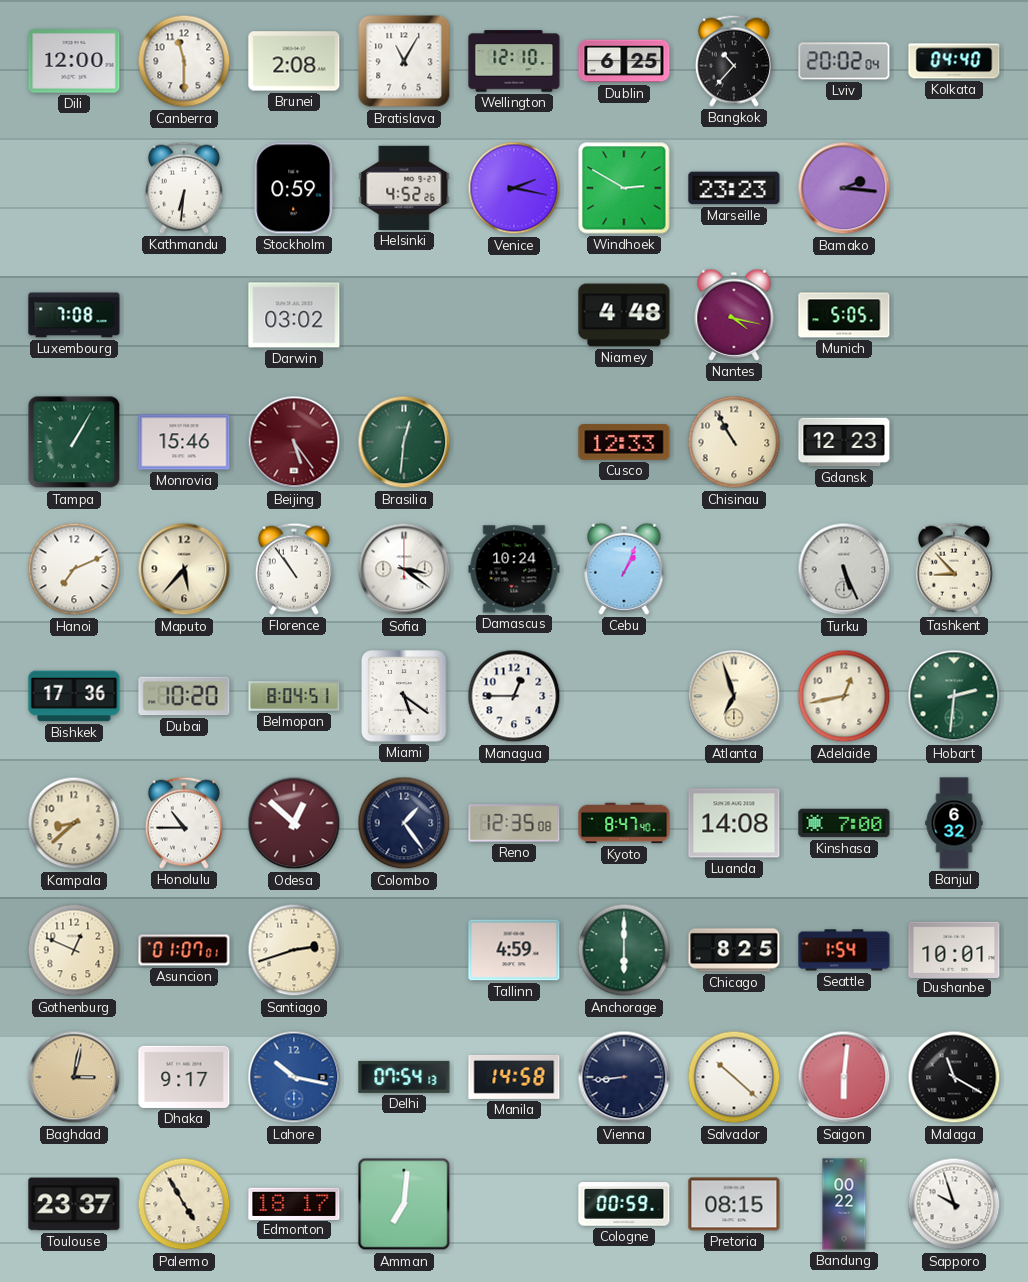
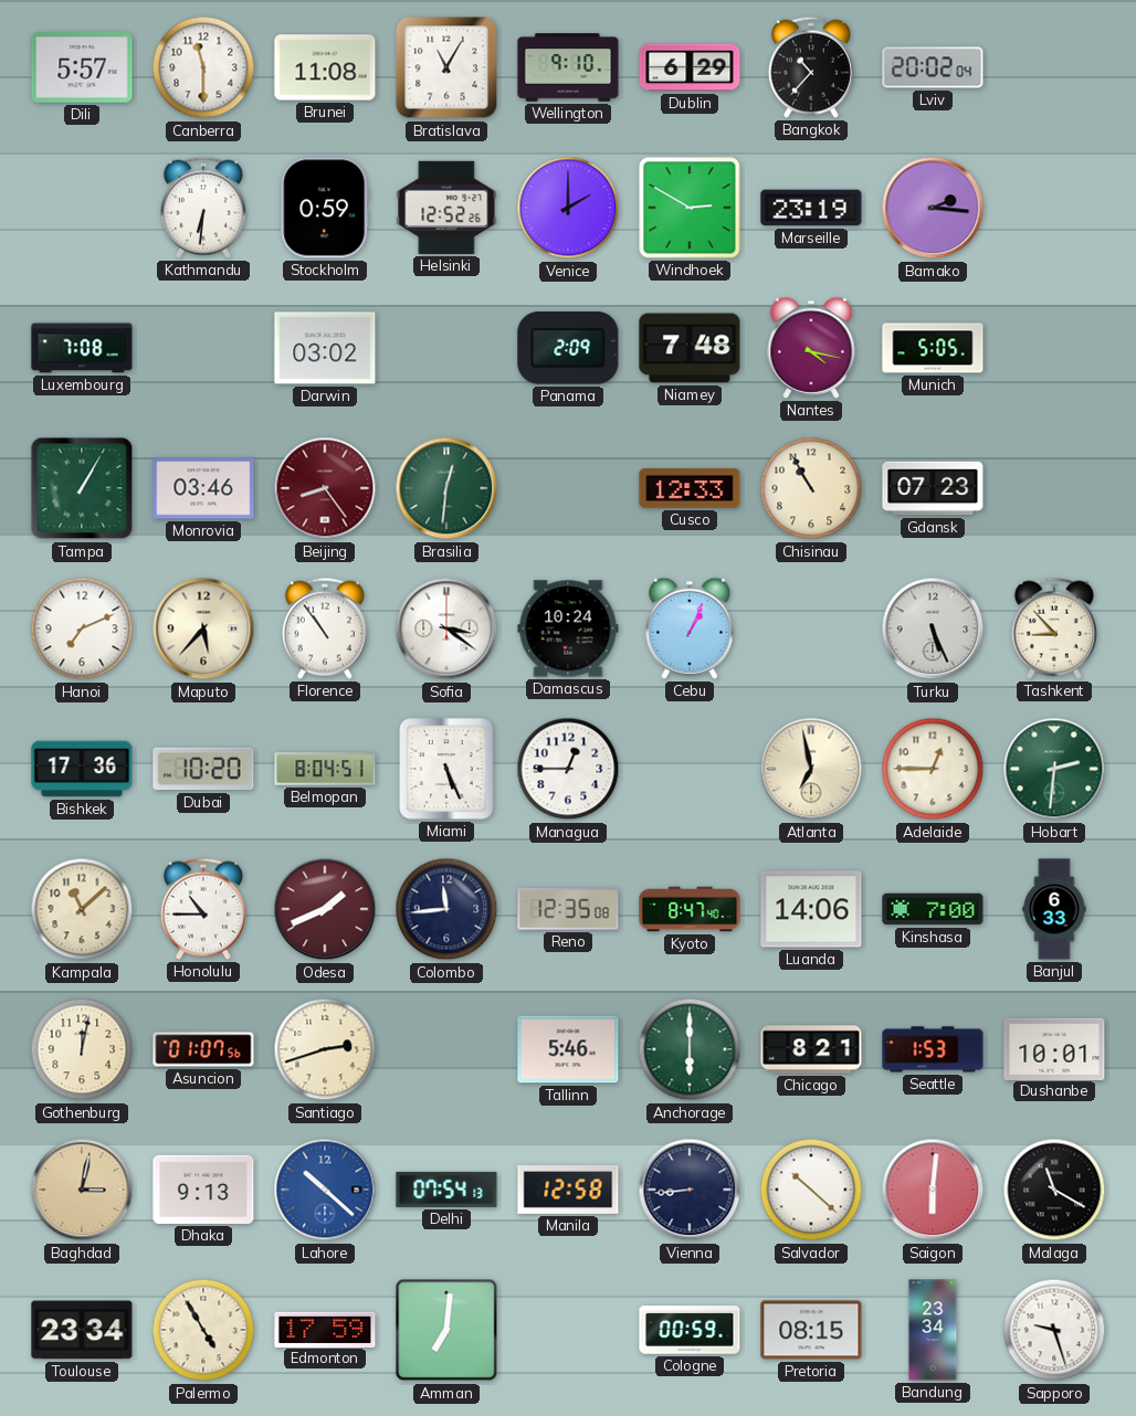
Dili: 12:00 -> 5:57
Brunei: 2:08 -> 11:08
Wellington: 12:10 -> 9:10
Dublin: 6:25 -> 6:29
Kolkata: 04:40 -> none
Helsinki: 4:52 -> 12:52
Venice: 2:17 -> 2:00
Marseille: 23:23 -> 23:19
Panama: none -> 2:09
Niamey: 4:48 -> 7:48
Monrovia: 15:46 -> 03:46
Beijing: 5:24 -> 8:24
Gdansk: 12:23 -> 07:23
Miami: 5:21 -> 5:26
Atlanta: 6:57 -> 6:58
Adelaide: 12:43 -> 12:45
Kampala: 8:38 -> 11:08
Odesa: 12:52 -> 1:41
Colombo: 1:24 -> 11:44
Luanda: 14:08 -> 14:06
Banjul: 6:32 -> 6:33
Gothenburg: 12:49 -> 12:02
Asuncion: 01:07:01 -> 01:07:56
Tallinn: 4:59 -> 5:46
Chicago: 8:25 -> 8:21
Seattle: 1:54 -> 1:53
Dhaka: 9:17 -> 9:13
Lahore: 10:17 -> 10:22
Manila: 14:58 -> 12:58
Toulouse: 23:37 -> 23:34
Edmonton: 18:17 -> 17:59
Bandung: 00:22 -> 23:34
Sapporo: 9:57 -> 9:27
